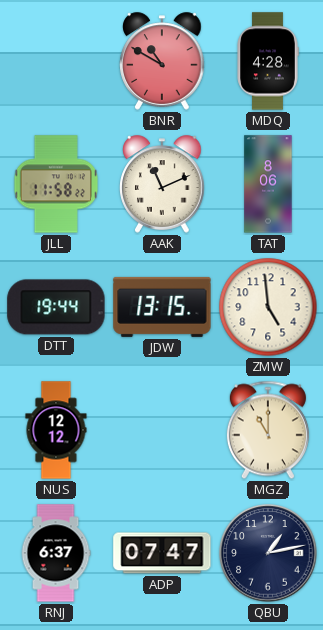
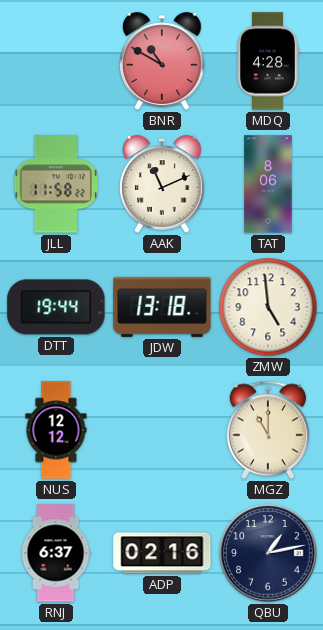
JDW: 13:15 -> 13:18
ADP: 07:47 -> 02:16
